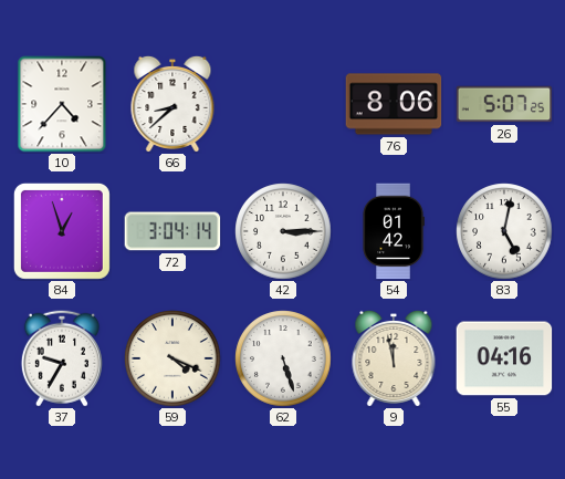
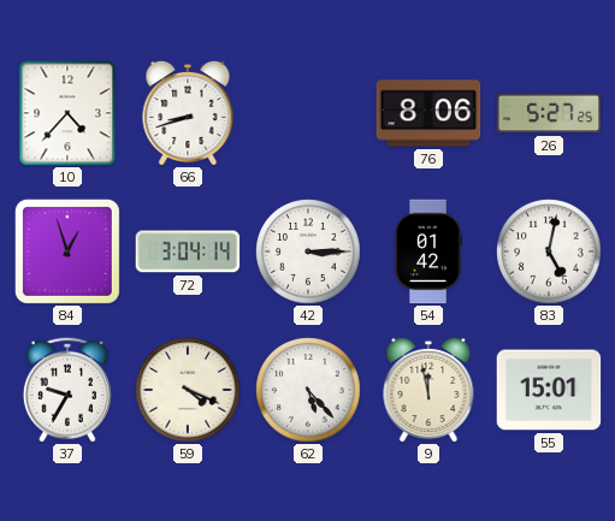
66: 8:38 -> 8:42
26: 5:07 -> 5:27
62: 5:27 -> 5:23
55: 04:16 -> 15:01
